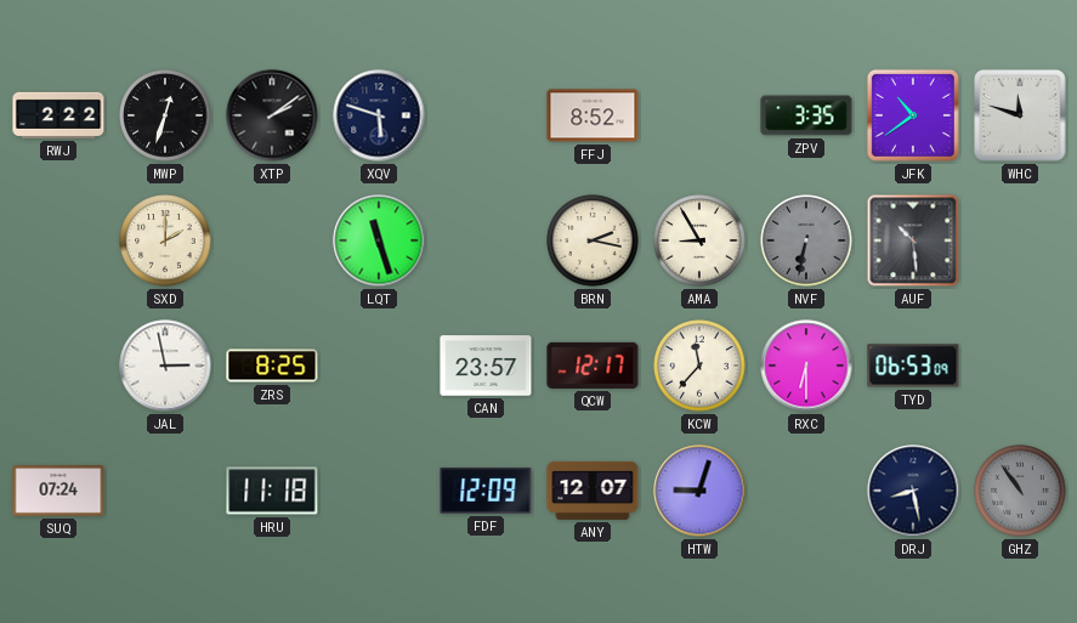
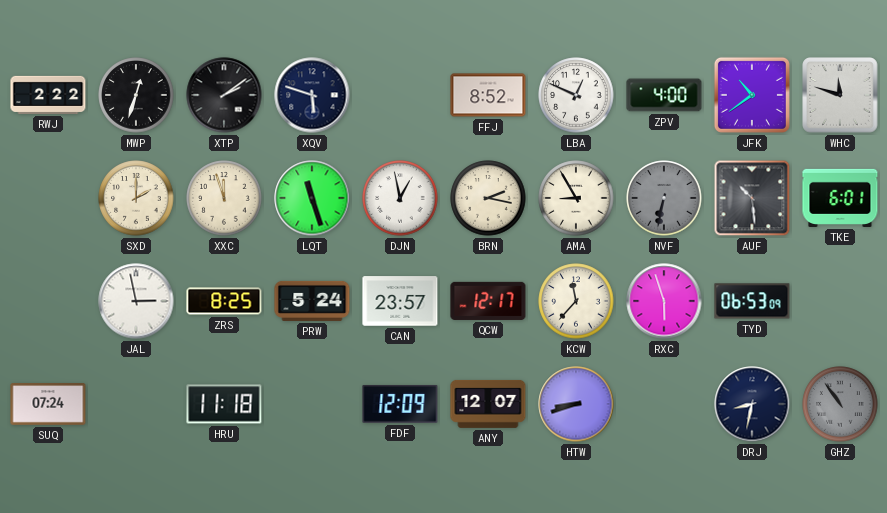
LBA: none -> 12:49
ZPV: 3:35 -> 4:00
XXC: none -> 11:57
DJN: none -> 12:58
TKE: none -> 6:01
PRW: none -> 5:24
RXC: 6:30 -> 5:57
HTW: 9:03 -> 8:42
DRJ: 8:28 -> 8:32
